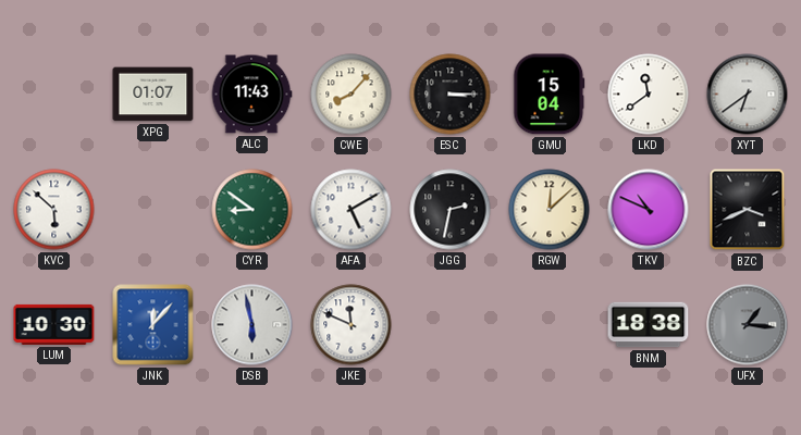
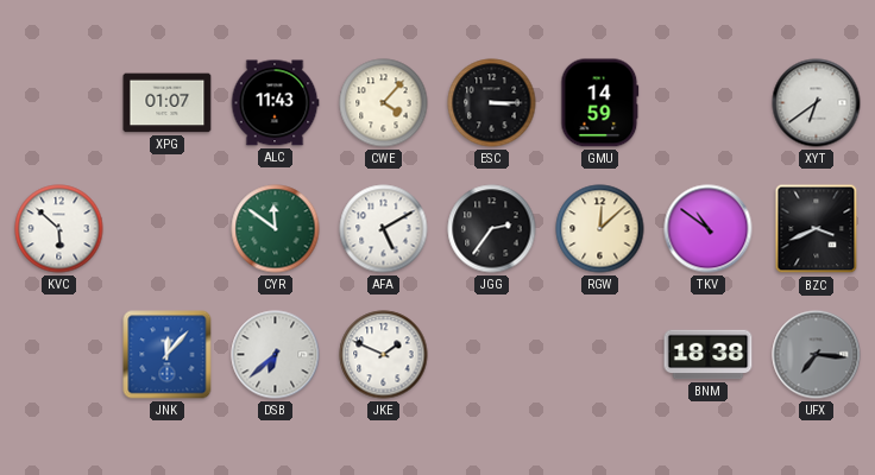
CWE: 8:07 -> 4:07
GMU: 15:04 -> 14:59
LKD: 11:39 -> none
CYR: 8:51 -> 11:51
JGG: 2:32 -> 2:36
TKV: 10:49 -> 10:51
LUM: 10:30 -> none
DSB: 5:58 -> 6:38
JKE: 11:49 -> 1:49
UFX: 1:16 -> 7:16
